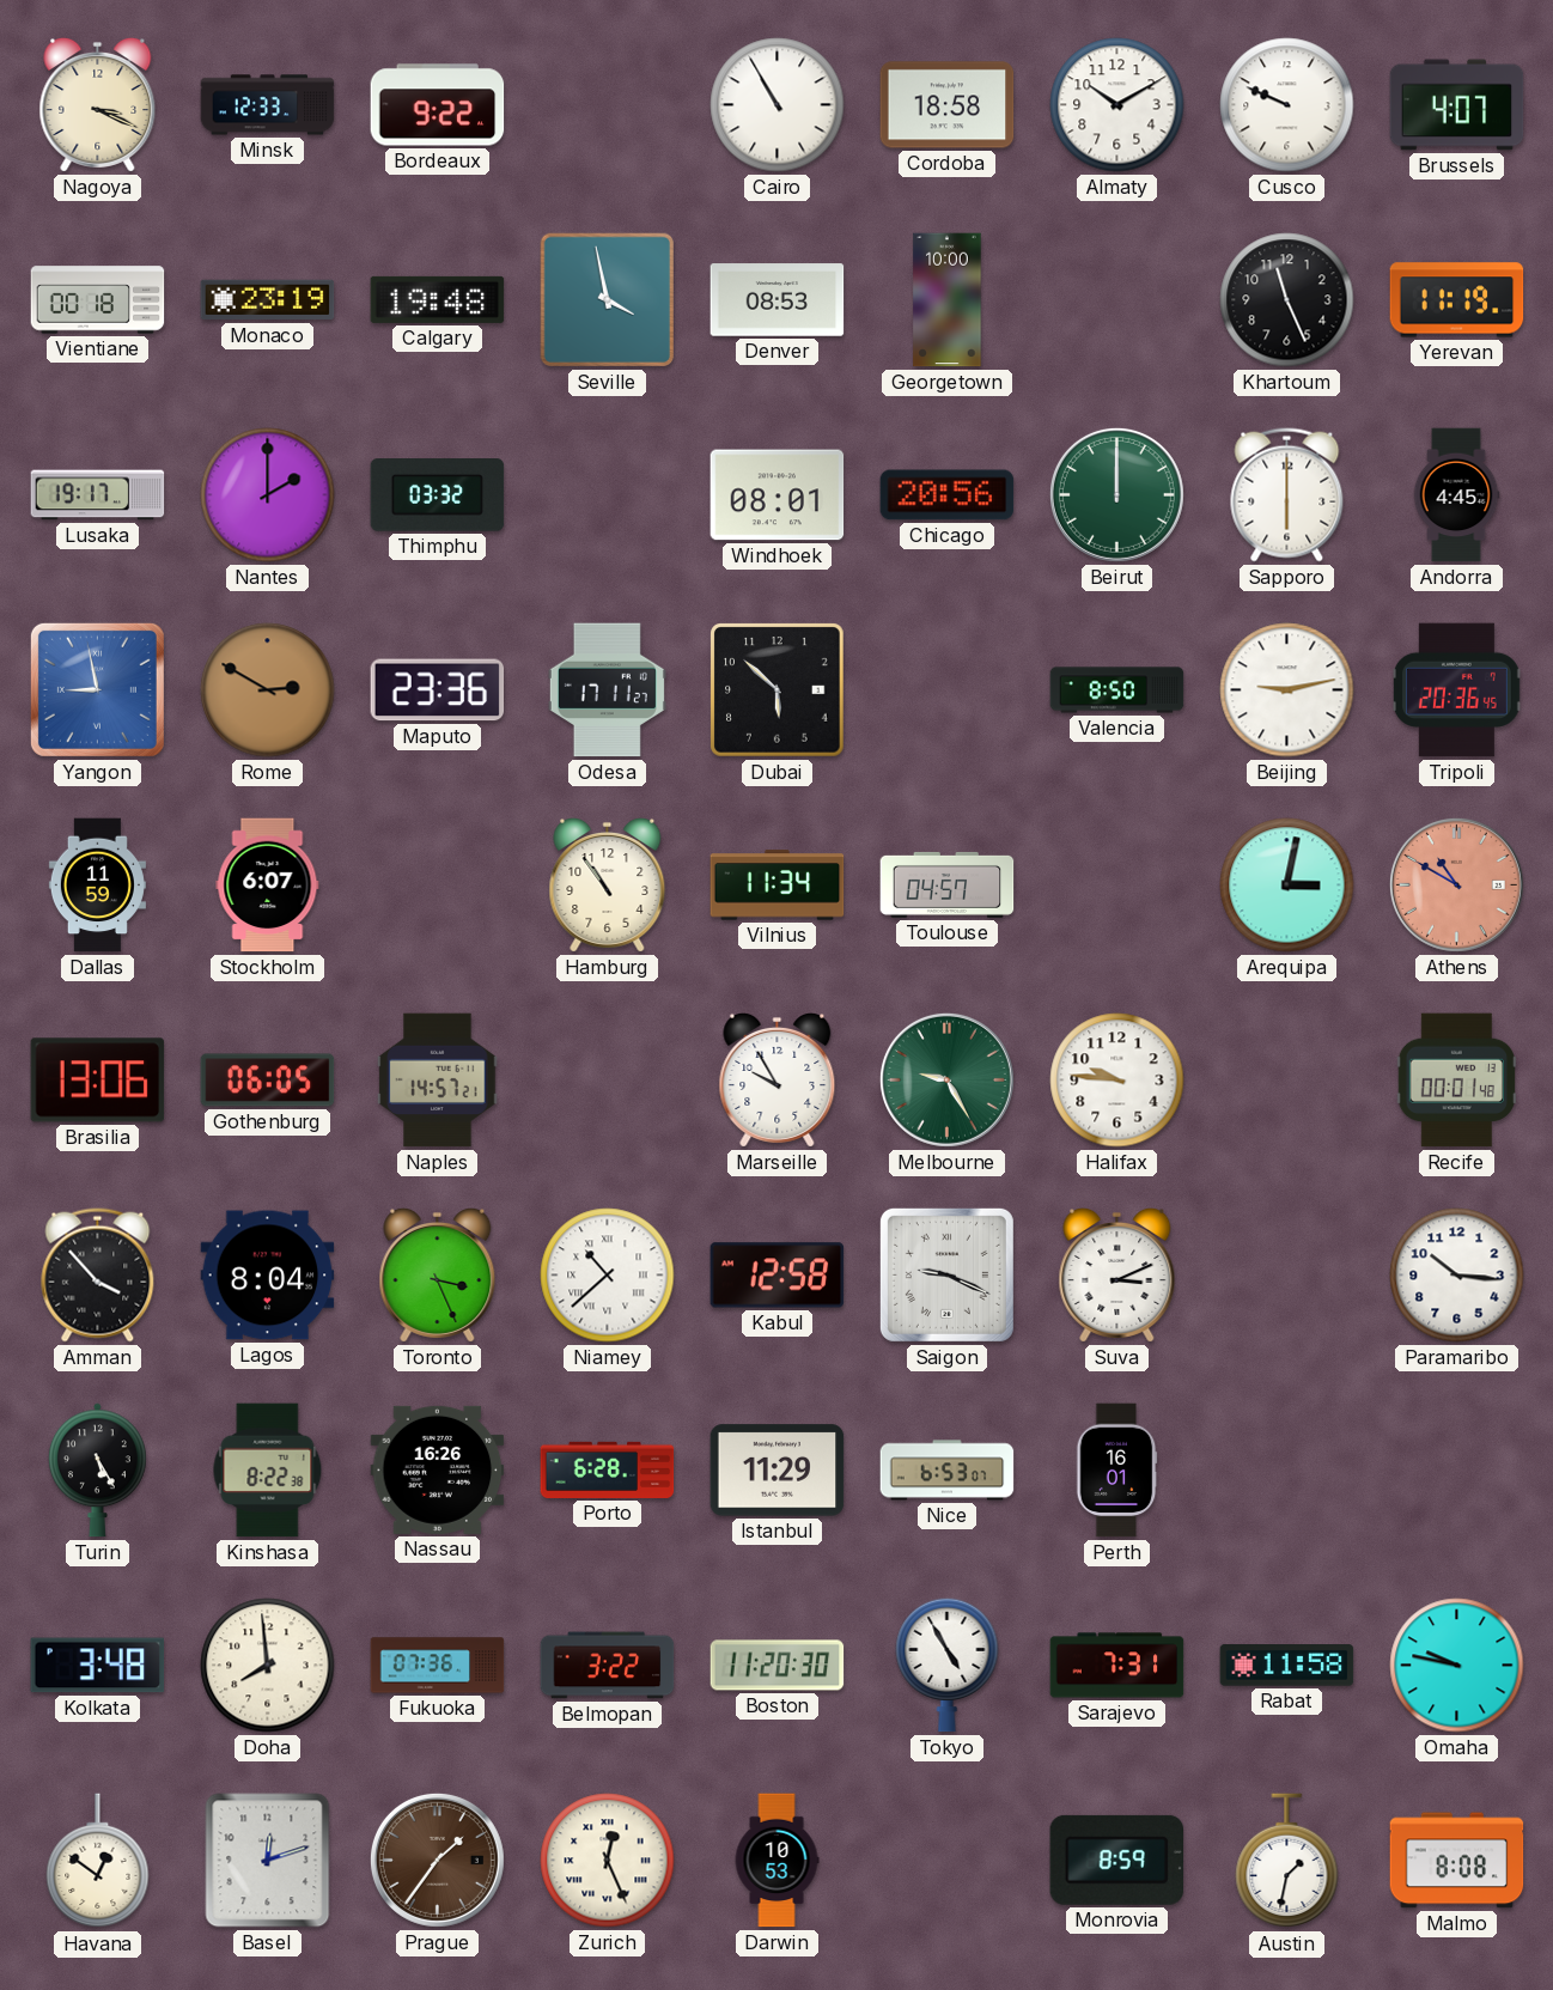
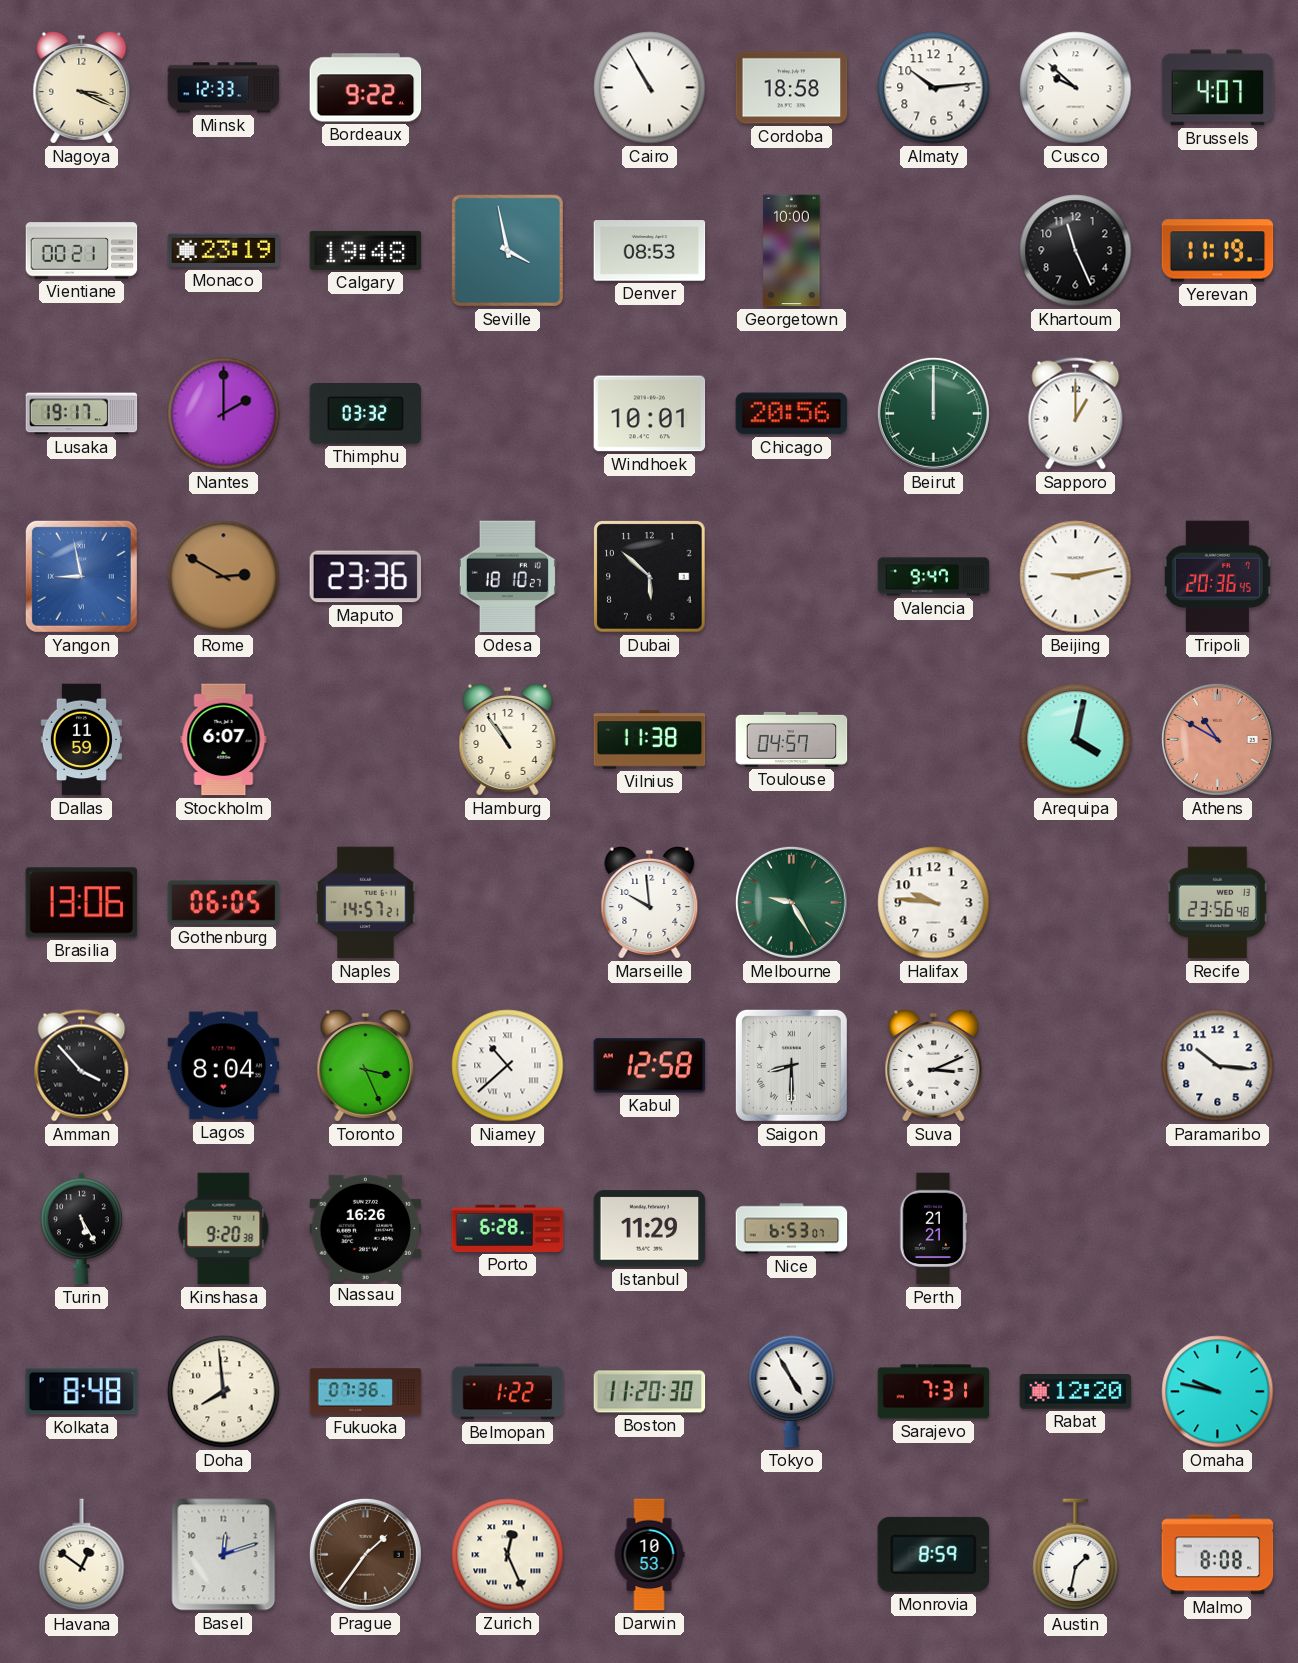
Almaty: 10:10 -> 10:14
Cusco: 9:49 -> 9:52
Vientiane: 00:18 -> 00:21
Windhoek: 08:01 -> 10:01
Sapporo: 6:00 -> 1:00
Andorra: 4:45 -> none
Odesa: 17:11 -> 18:10
Valencia: 8:50 -> 9:47
Vilnius: 11:34 -> 11:38
Arequipa: 3:02 -> 4:02
Marseille: 9:55 -> 9:59
Recife: 00:01 -> 23:56
Saigon: 9:19 -> 8:30
Kinshasa: 8:22 -> 9:20
Perth: 16:01 -> 21:21
Kolkata: 3:48 -> 8:48
Belmopan: 3:22 -> 1:22
Rabat: 11:58 -> 12:20
